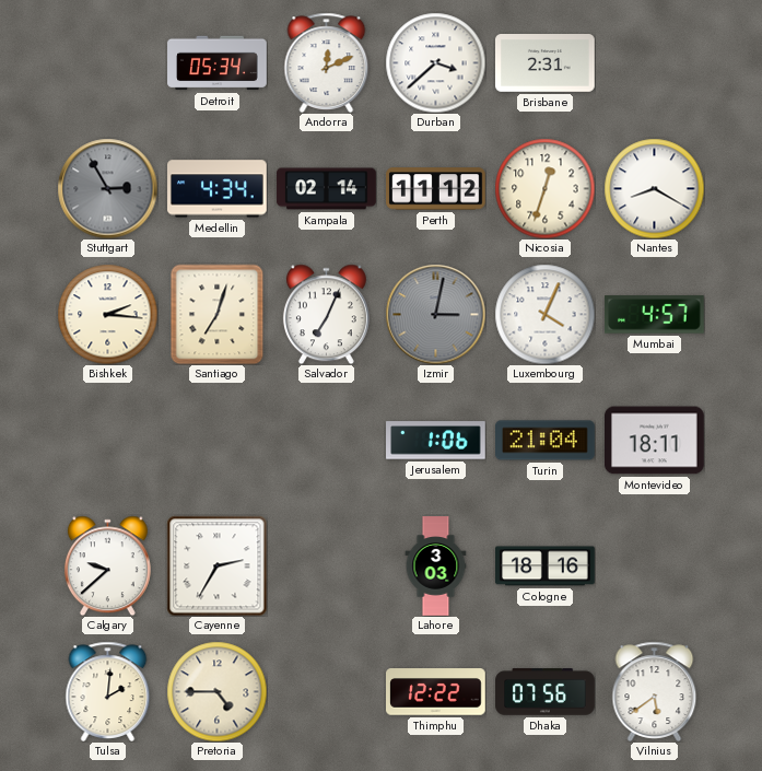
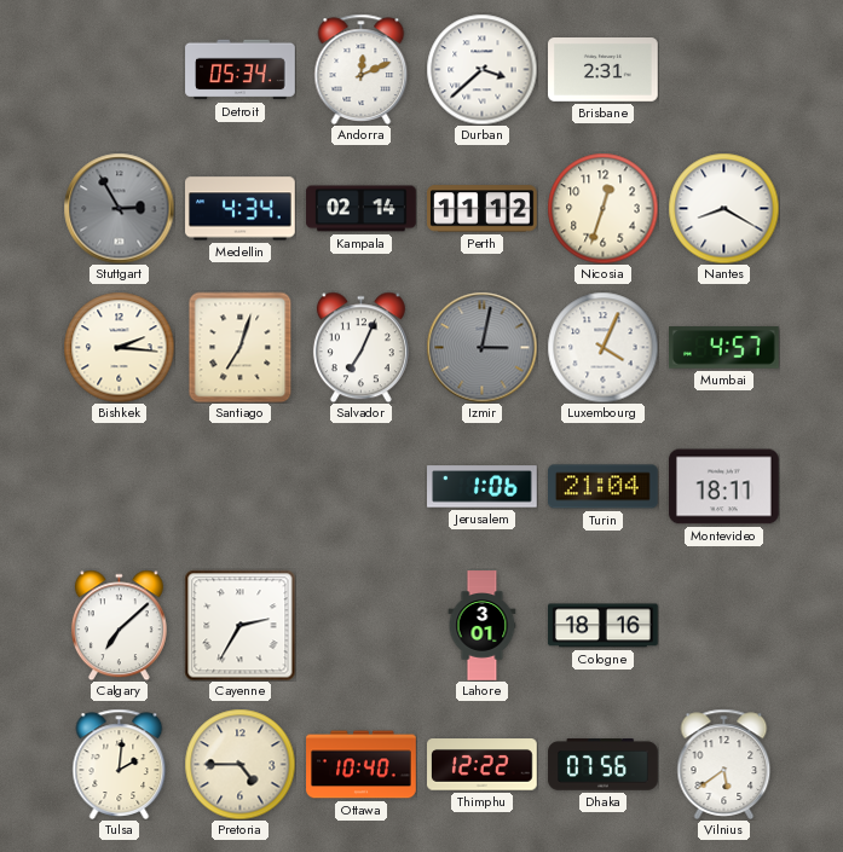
Calgary: 9:38 -> 7:08
Lahore: 3:03 -> 3:01
Ottawa: none -> 10:40
